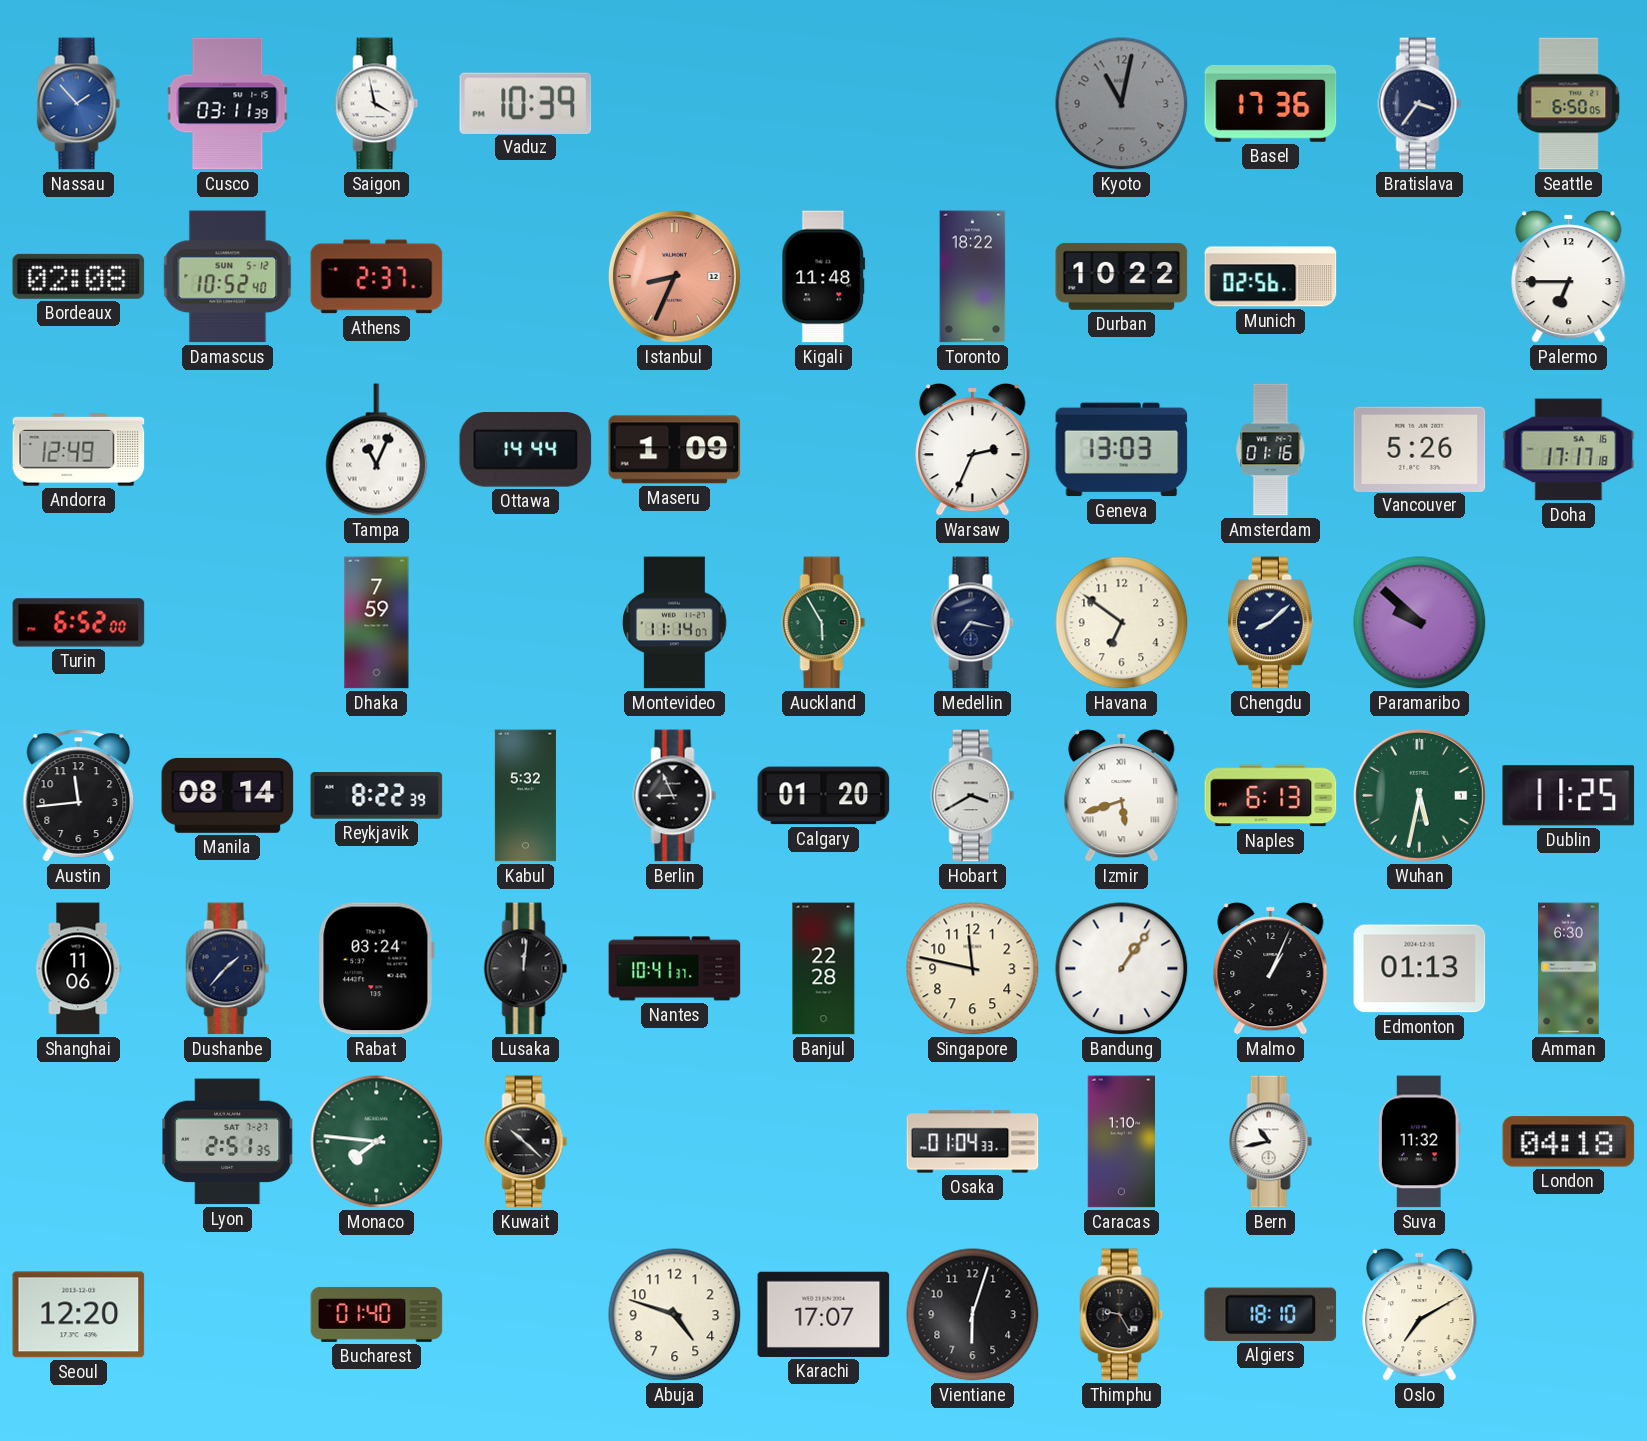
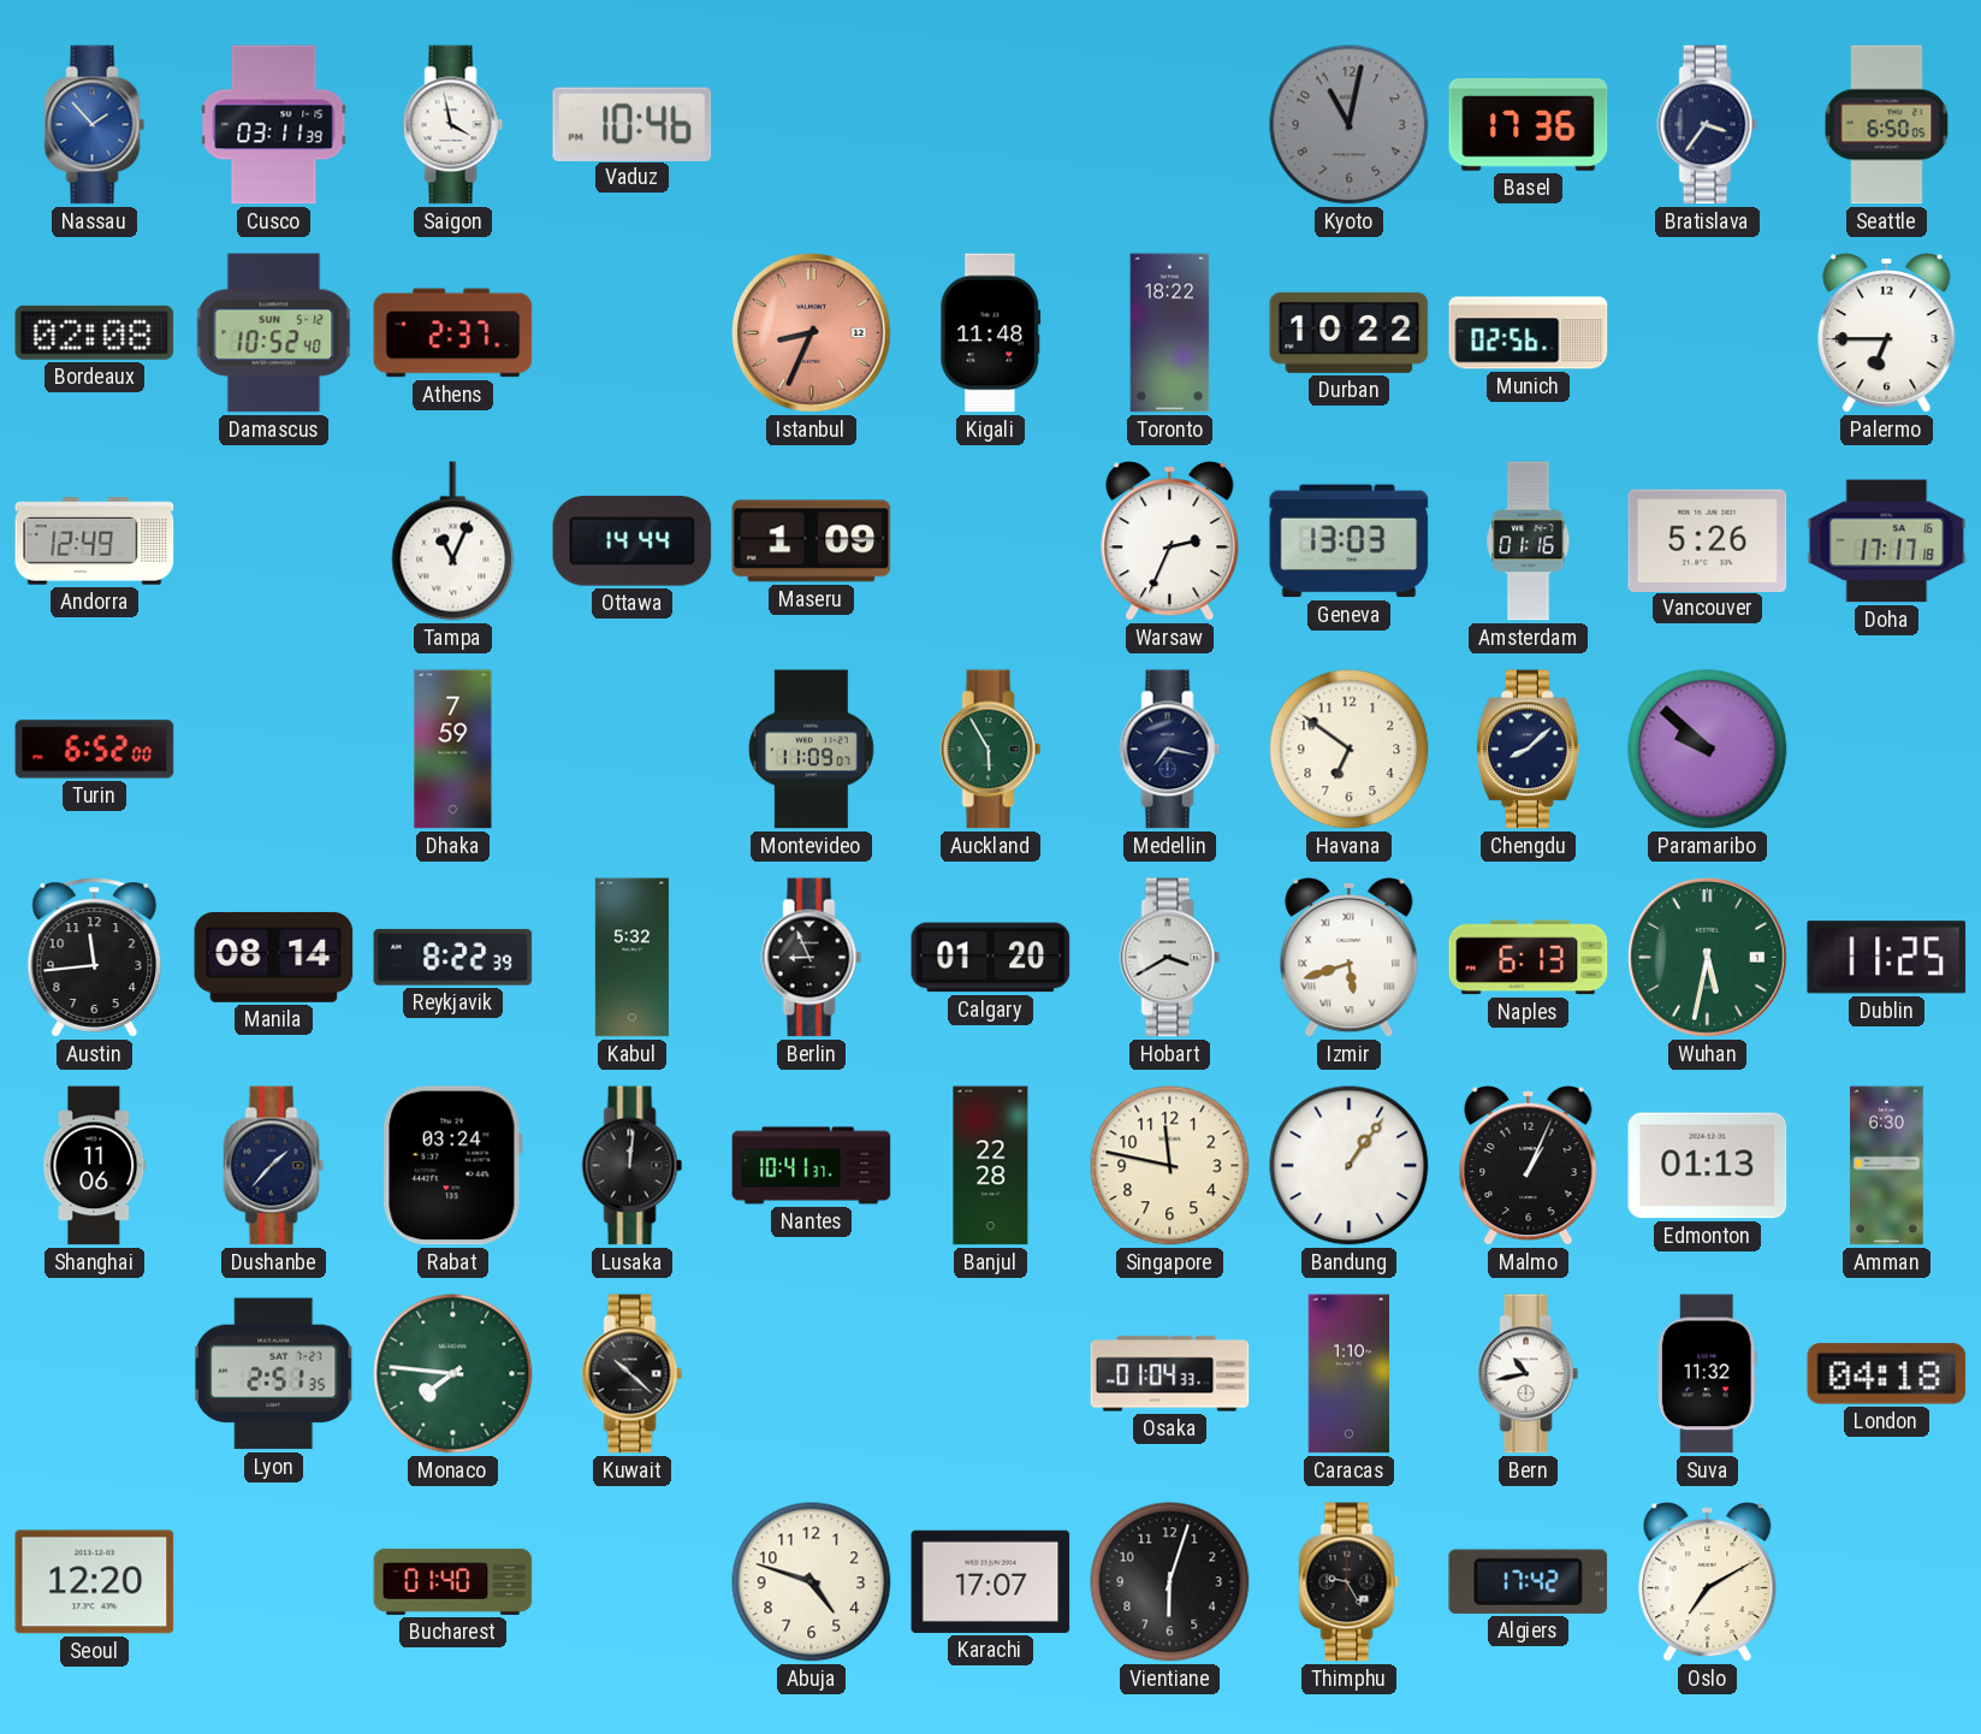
Vaduz: 10:39 -> 10:46
Montevideo: 11:14 -> 11:09
Algiers: 18:10 -> 17:42
